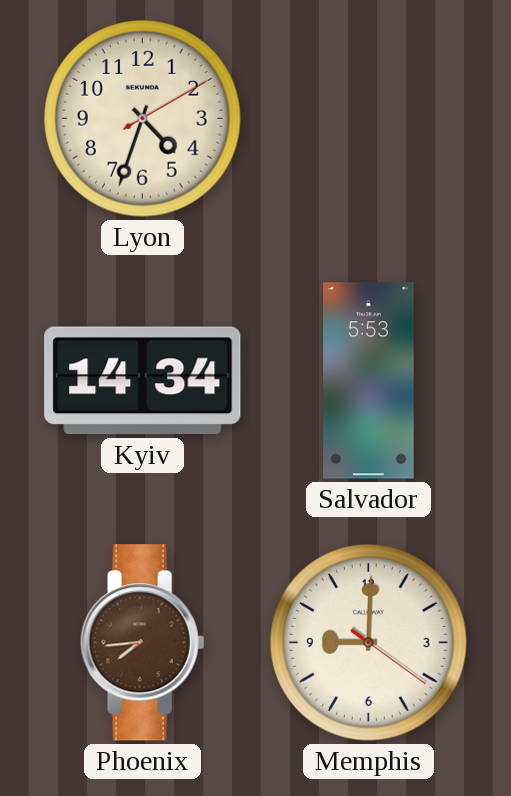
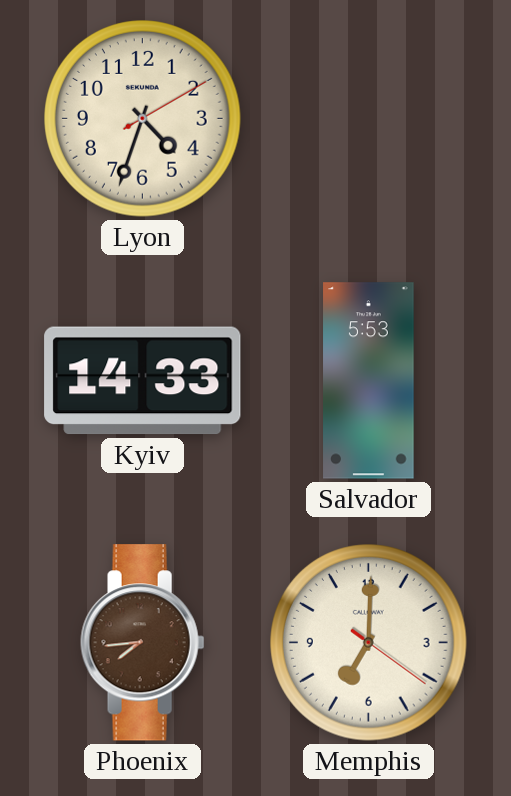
Kyiv: 14:34 -> 14:33
Memphis: 9:00 -> 7:00
